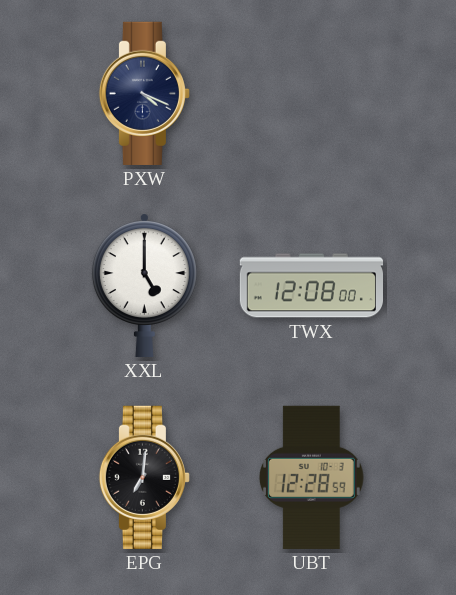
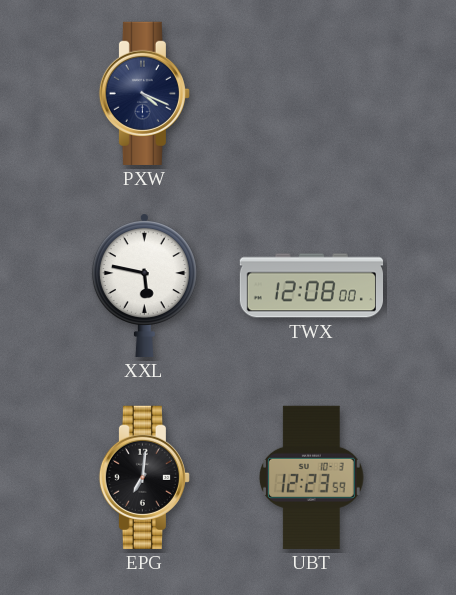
XXL: 5:00 -> 5:47
UBT: 12:28 -> 12:23
